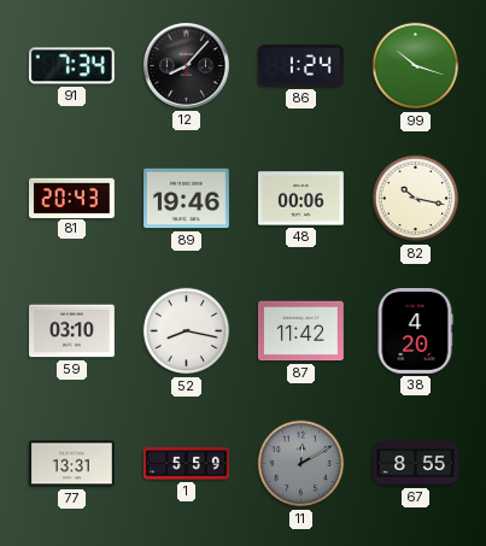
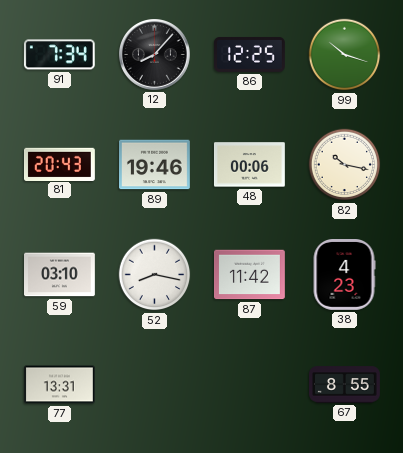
86: 1:24 -> 12:25
38: 4:20 -> 4:23
1: 5:59 -> none
11: 12:10 -> none
